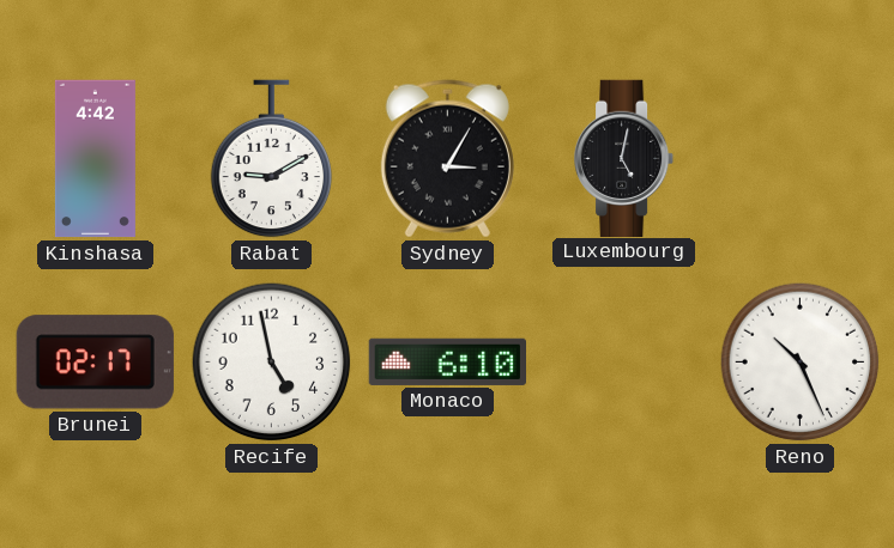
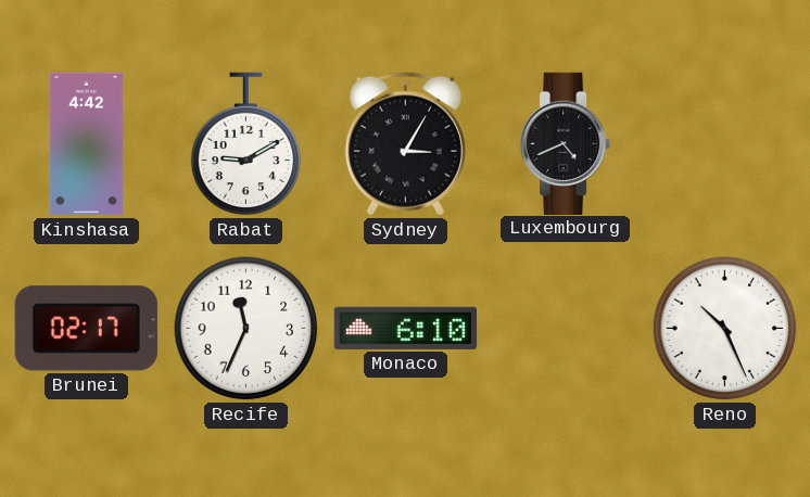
Luxembourg: 5:02 -> 4:41
Recife: 4:58 -> 11:34
